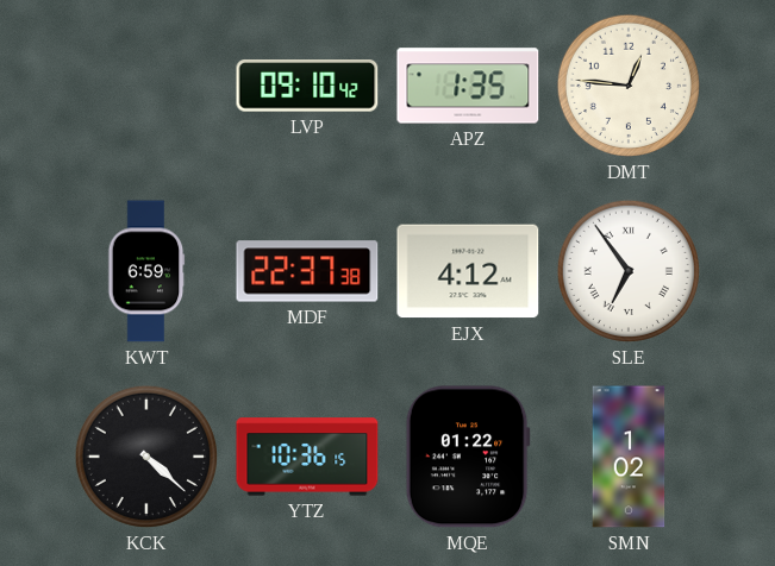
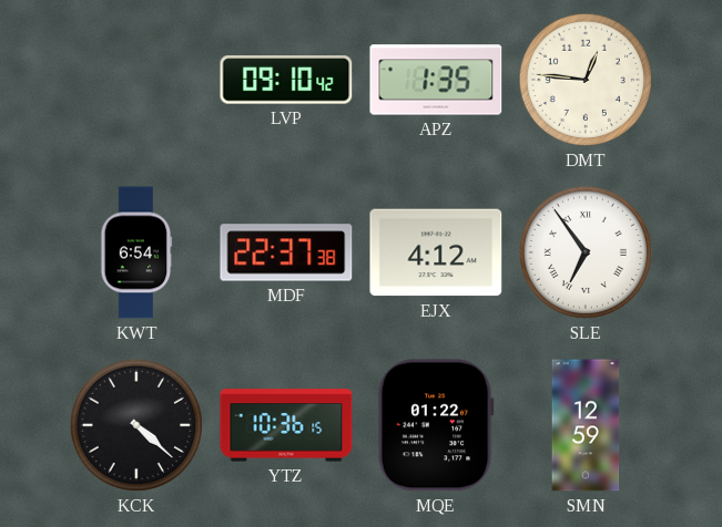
KWT: 6:59 -> 6:54
SMN: 1:02 -> 12:59
